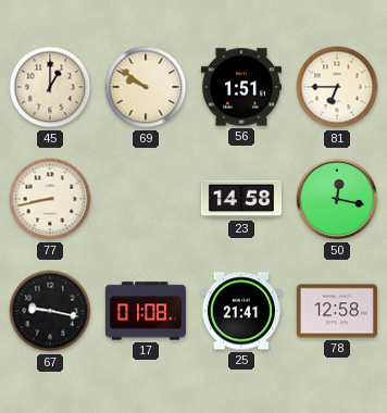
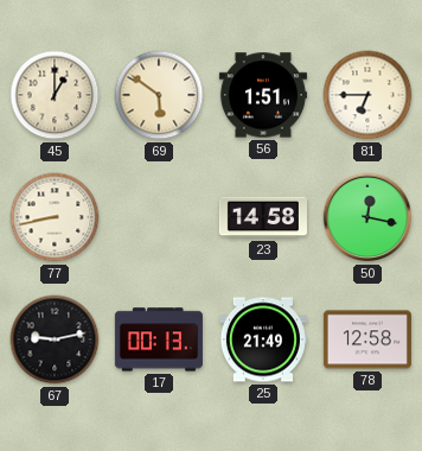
69: 9:51 -> 5:51
67: 9:17 -> 9:13
17: 01:08 -> 00:13
25: 21:41 -> 21:49
